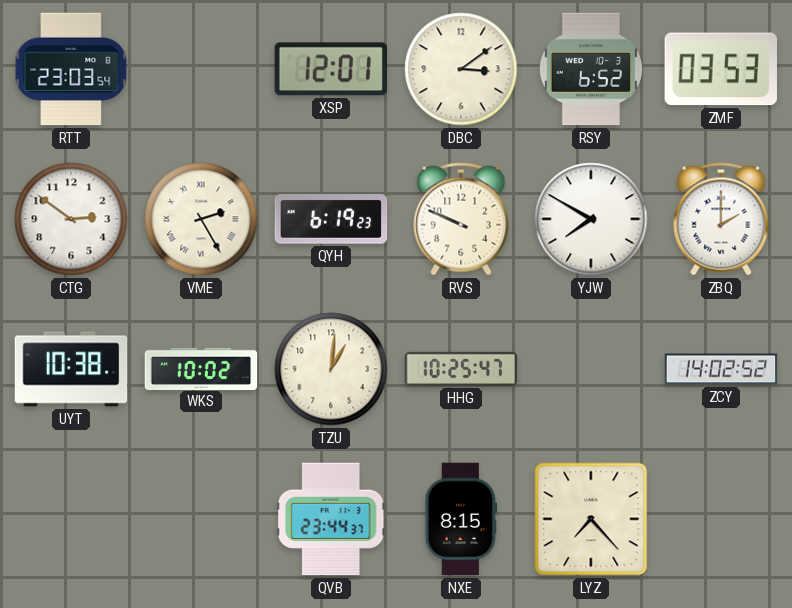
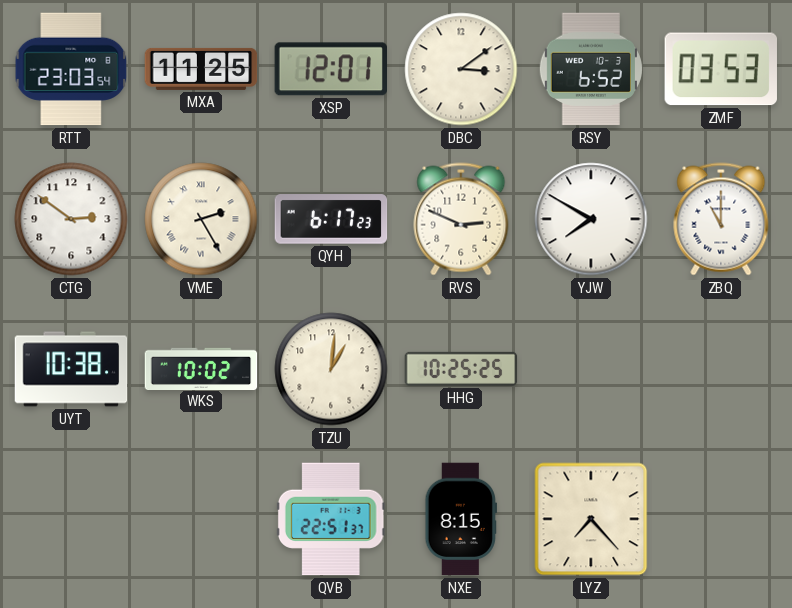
MXA: none -> 11:25
QYH: 6:19 -> 6:17
RVS: 9:49 -> 2:49
ZBQ: 2:00 -> 11:00
HHG: 10:25:47 -> 10:25:25
ZCY: 14:02 -> none
QVB: 23:44 -> 22:51
